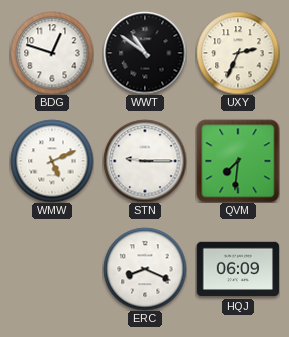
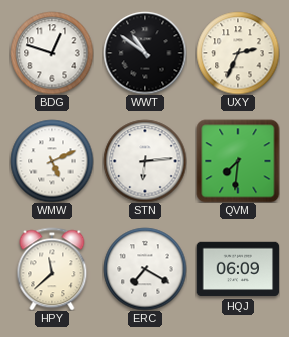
STN: 9:15 -> 6:14
HPY: none -> 11:38
ERC: 8:19 -> 7:20
